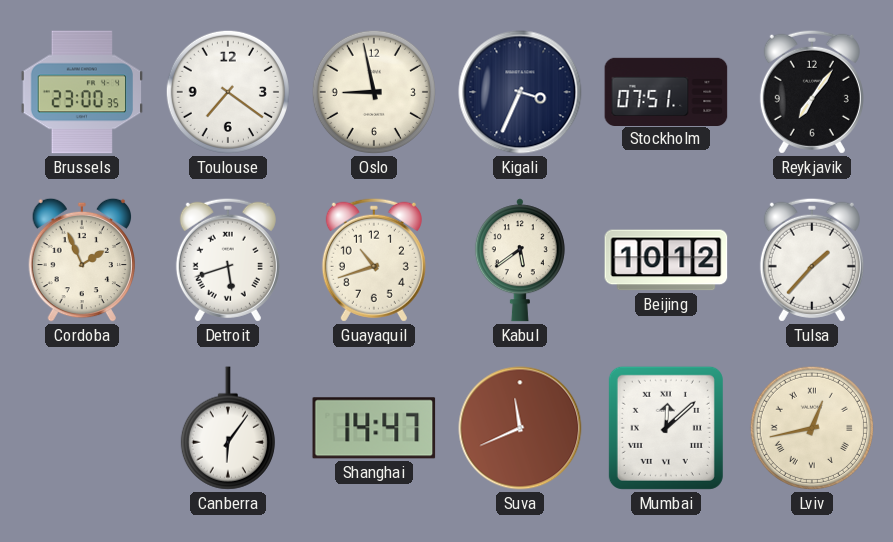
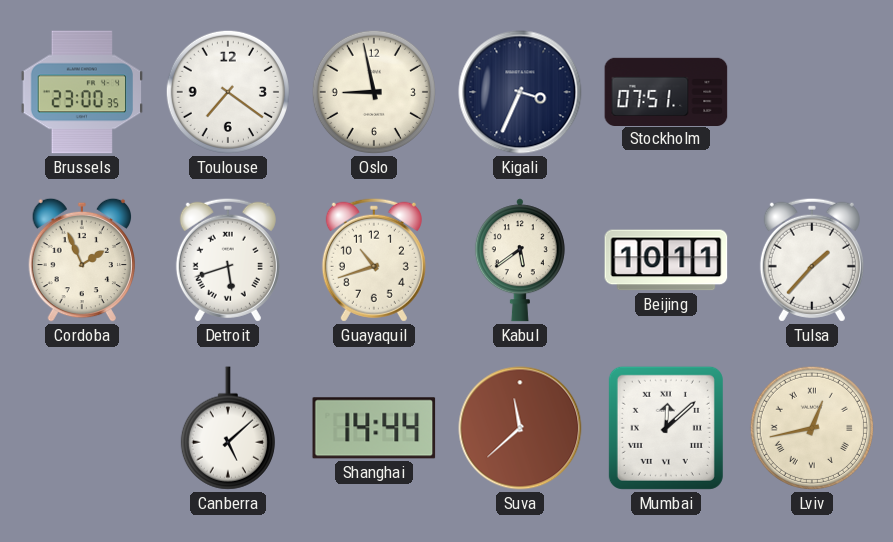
Reykjavik: 7:06 -> none
Beijing: 10:12 -> 10:11
Canberra: 6:06 -> 5:08
Shanghai: 14:47 -> 14:44
Suva: 11:41 -> 11:38
